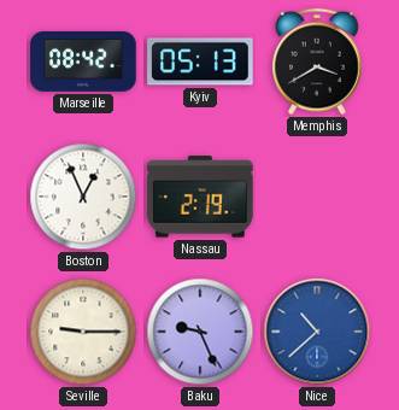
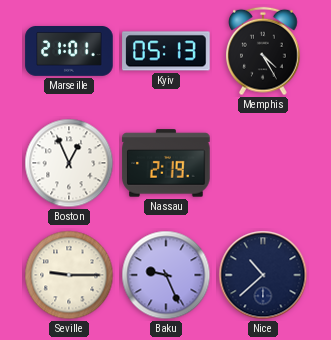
Marseille: 08:42 -> 21:01
Memphis: 3:40 -> 4:25
Nice dial: blue -> navy
